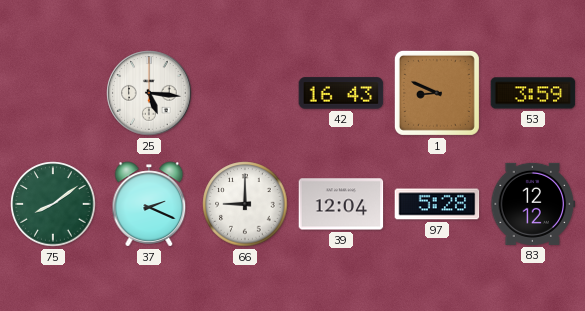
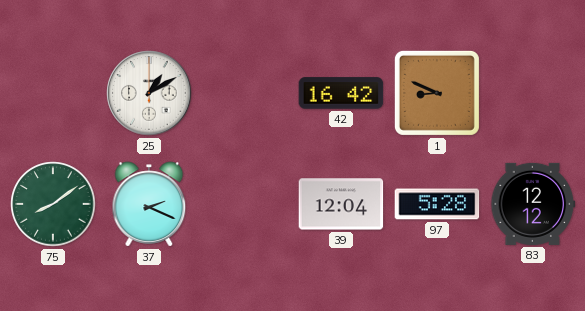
25: 5:16 -> 1:10
42: 16:43 -> 16:42
53: 3:59 -> none
66: 9:00 -> none
